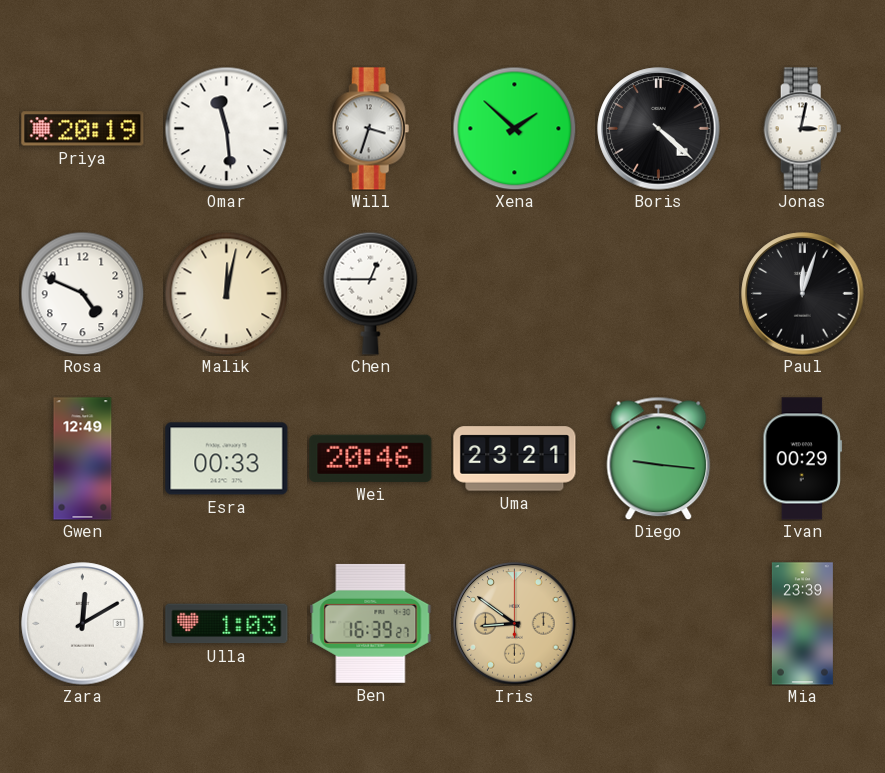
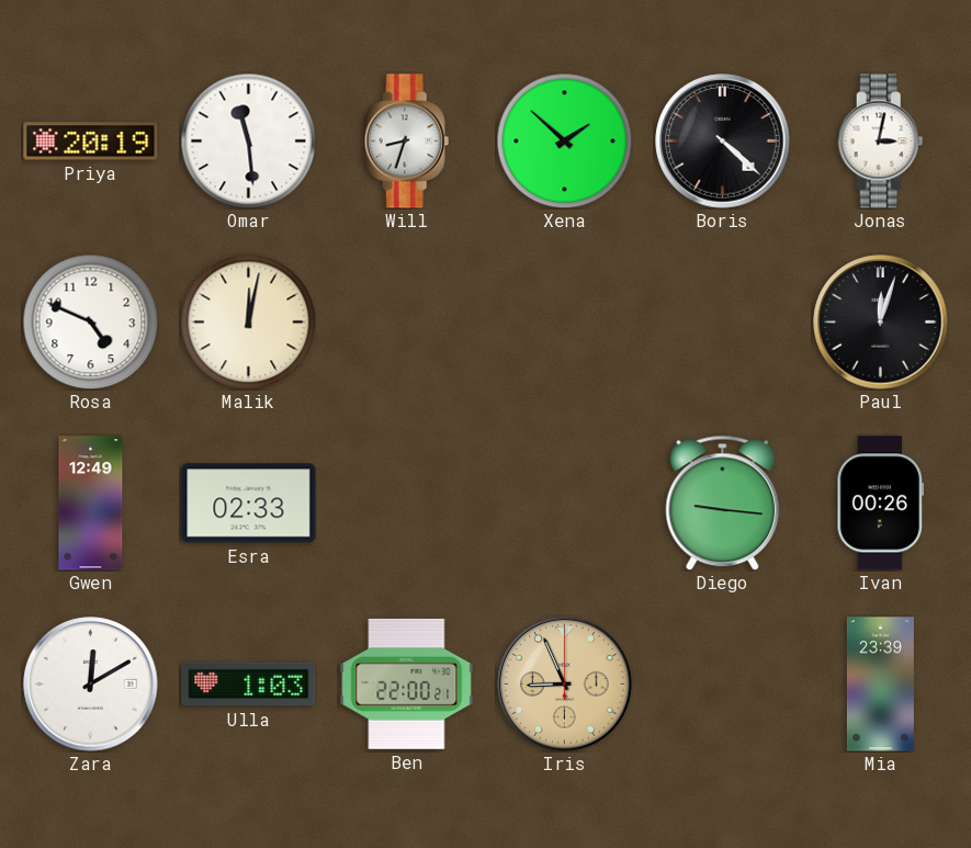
Will: 3:33 -> 8:33
Chen: 12:45 -> none
Esra: 00:33 -> 02:33
Wei: 20:46 -> none
Uma: 23:21 -> none
Ivan: 00:29 -> 00:26
Ben: 16:39 -> 22:00
Iris: 8:51 -> 8:56
